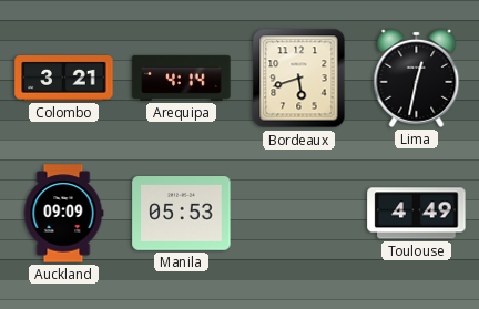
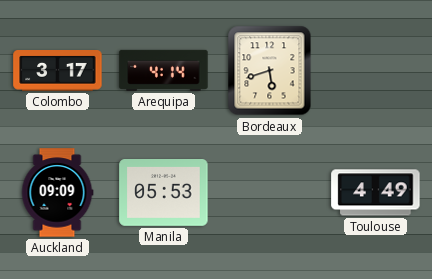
Colombo: 3:21 -> 3:17
Lima: 12:32 -> none
